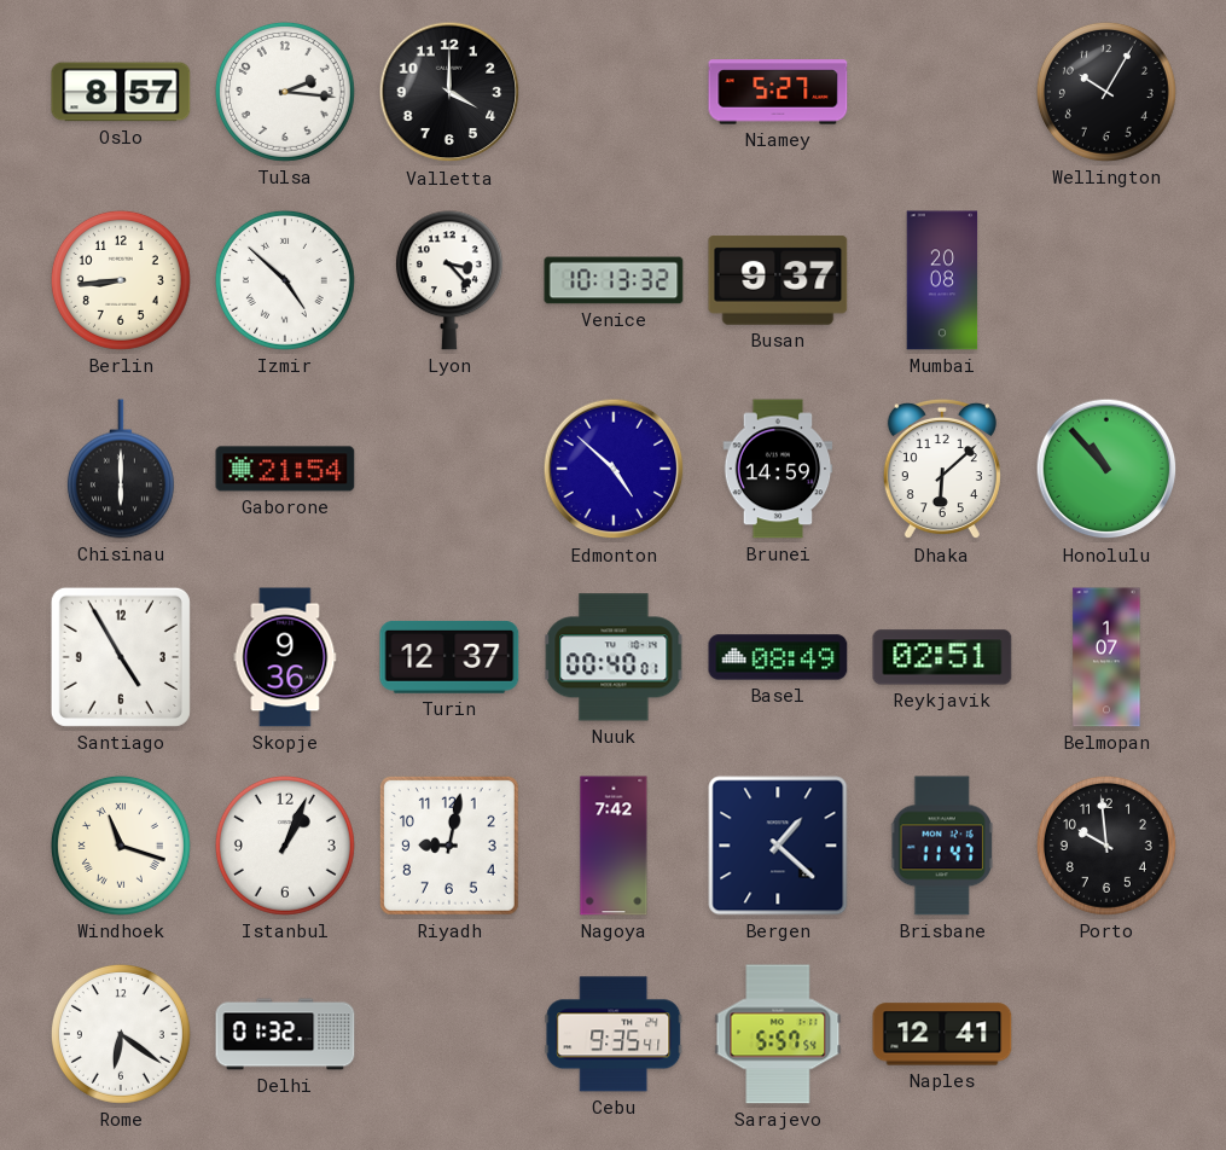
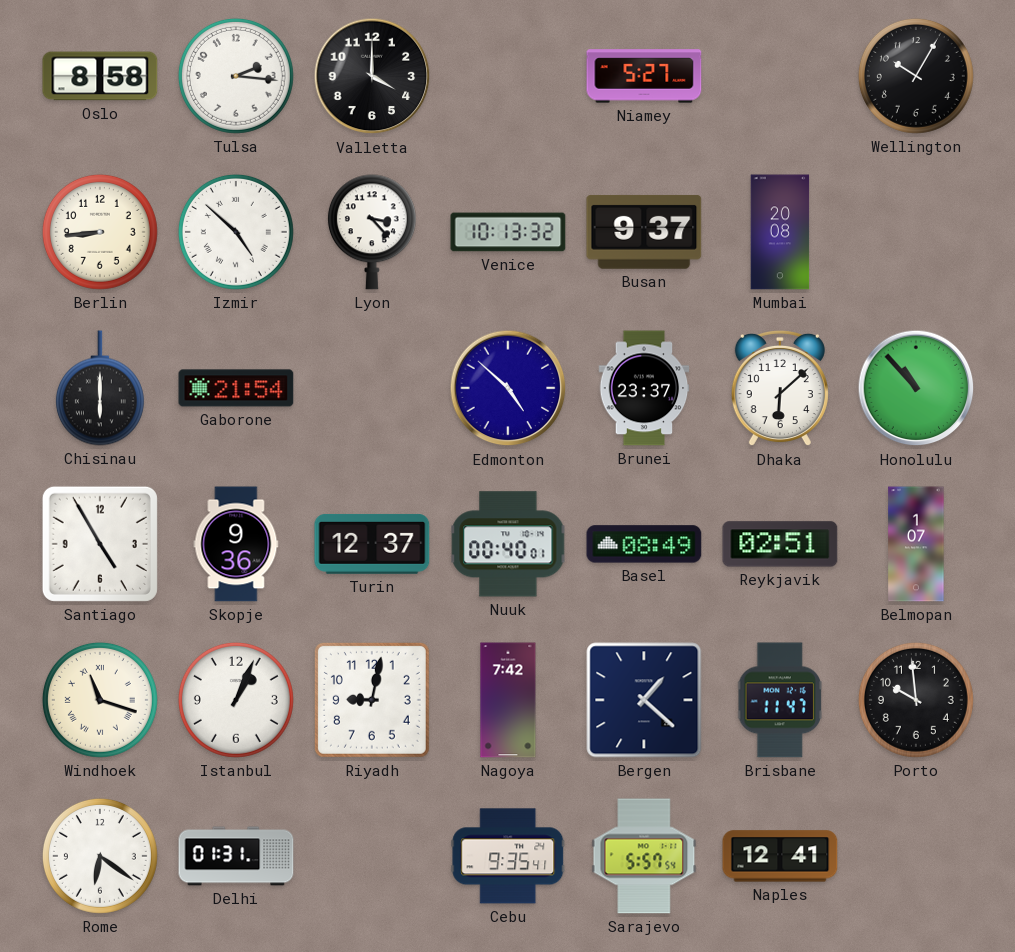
Oslo: 8:57 -> 8:58
Brunei: 14:59 -> 23:37
Delhi: 01:32 -> 01:31
